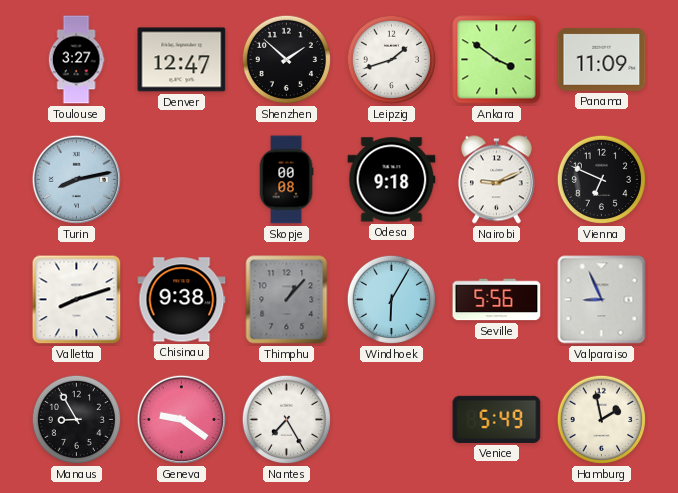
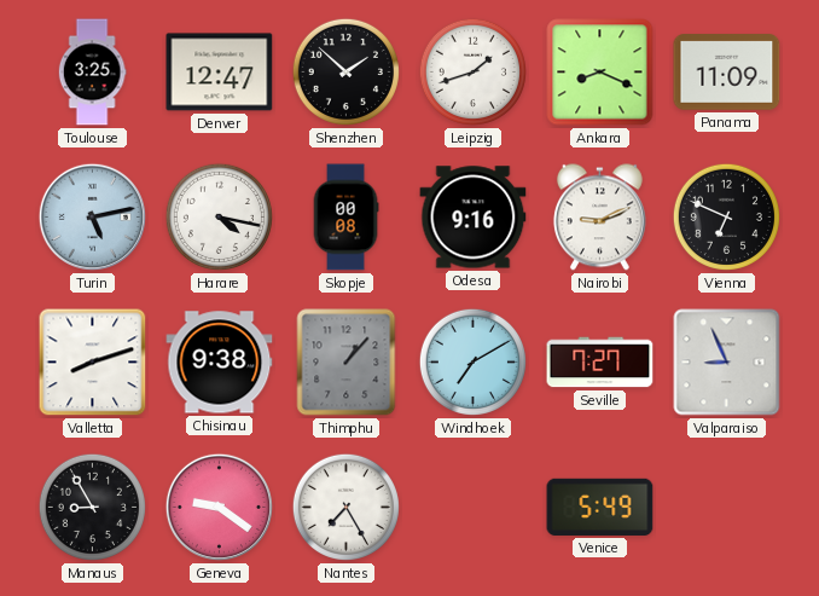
Toulouse: 3:27 -> 3:25
Ankara: 3:51 -> 8:19
Turin: 8:13 -> 5:13
Harare: none -> 4:17
Odesa: 9:18 -> 9:16
Windhoek: 6:05 -> 7:10
Seville: 5:56 -> 7:27
Hamburg: 1:58 -> none
